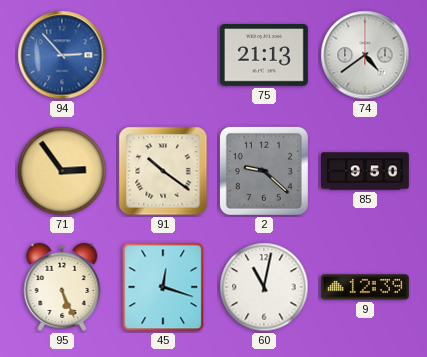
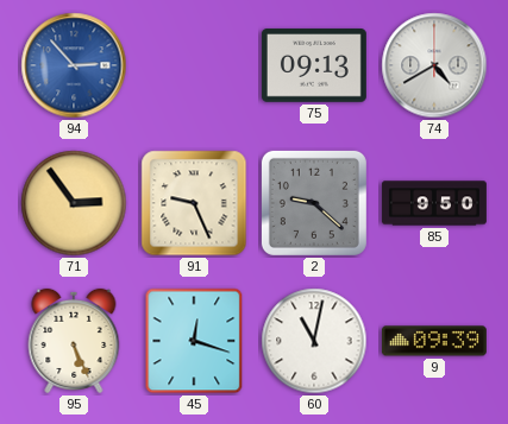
75: 21:13 -> 09:13
74: 4:39 -> 4:40
91: 10:21 -> 9:26
9: 12:39 -> 09:39
